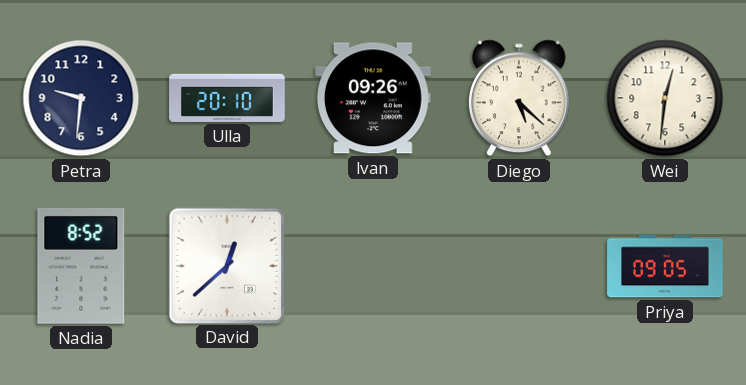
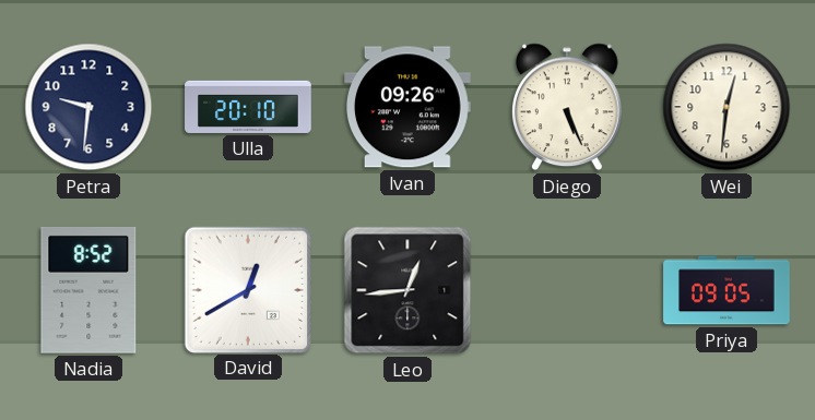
Diego: 5:22 -> 5:26
David: 12:38 -> 12:40
Leo: none -> 12:44
